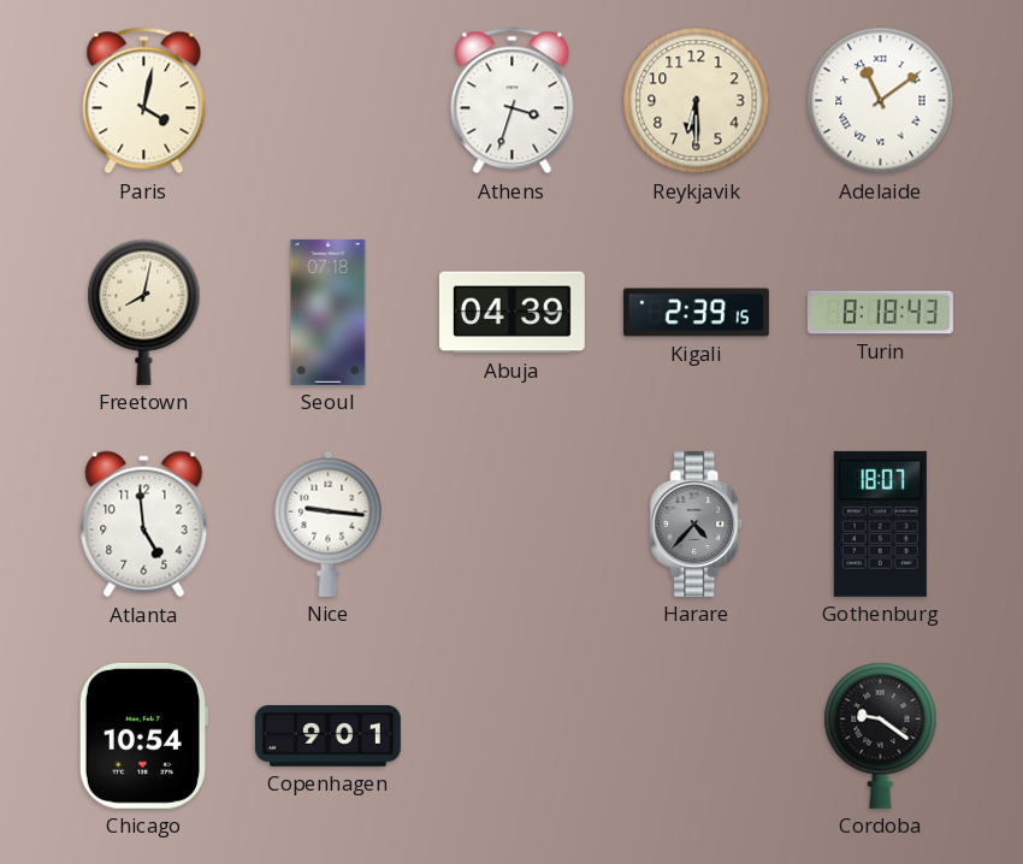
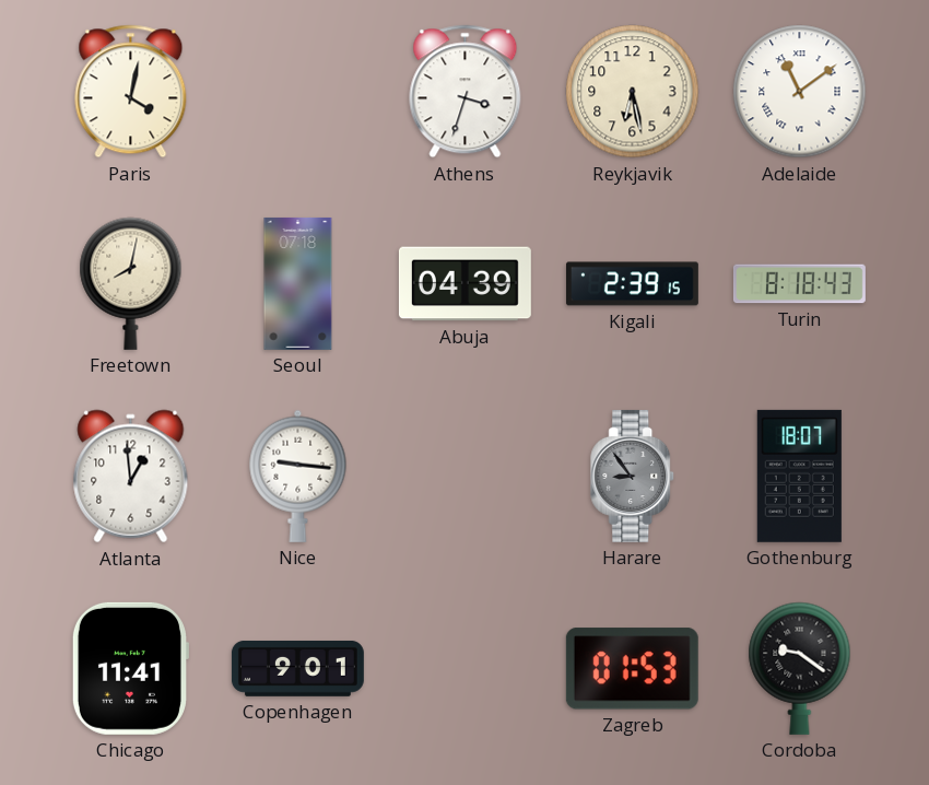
Reykjavik: 6:30 -> 6:28
Atlanta: 4:59 -> 12:59
Harare: 4:37 -> 8:54
Chicago: 10:54 -> 11:41
Zagreb: none -> 01:53
